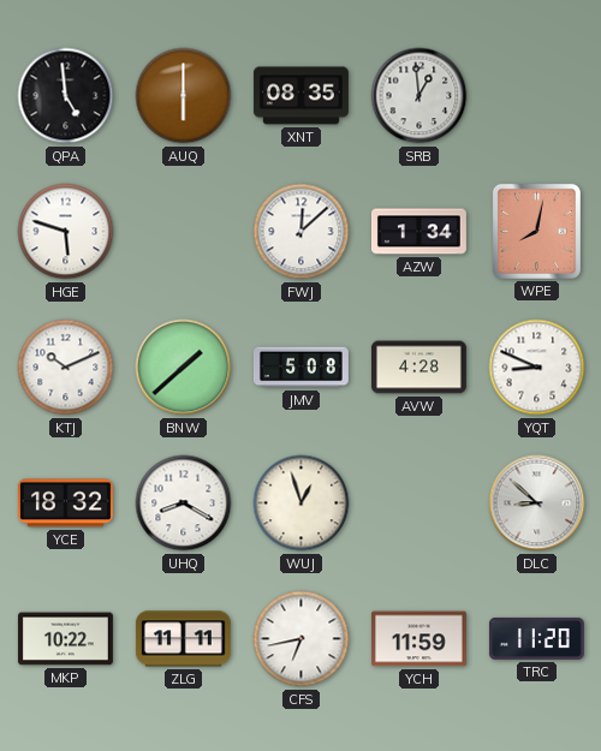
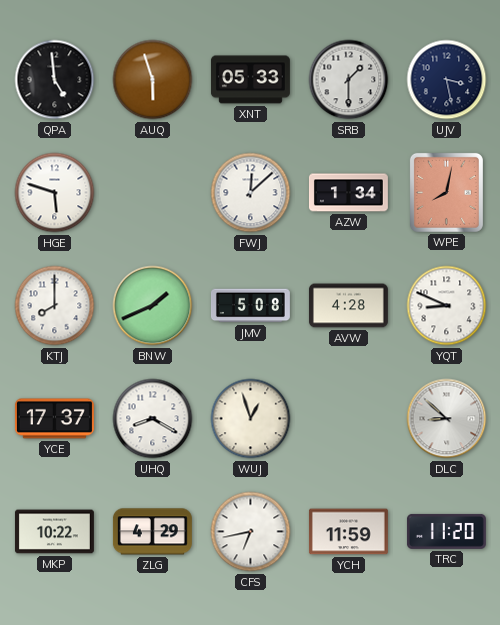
AUQ: 6:00 -> 5:57
XNT: 08:35 -> 05:33
SRB: 12:59 -> 1:30
UJV: none -> 3:28
KTJ: 10:11 -> 8:00
BNW: 1:38 -> 1:41
YCE: 18:32 -> 17:37
ZLG: 11:11 -> 4:29
